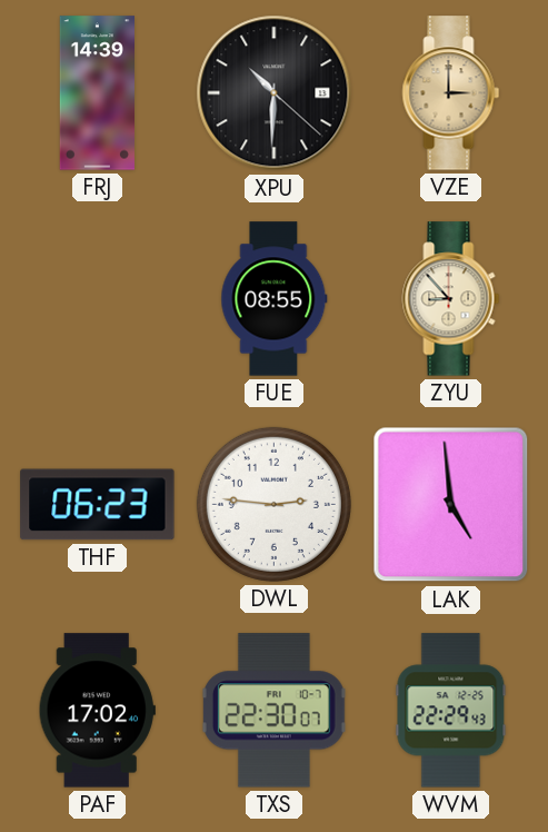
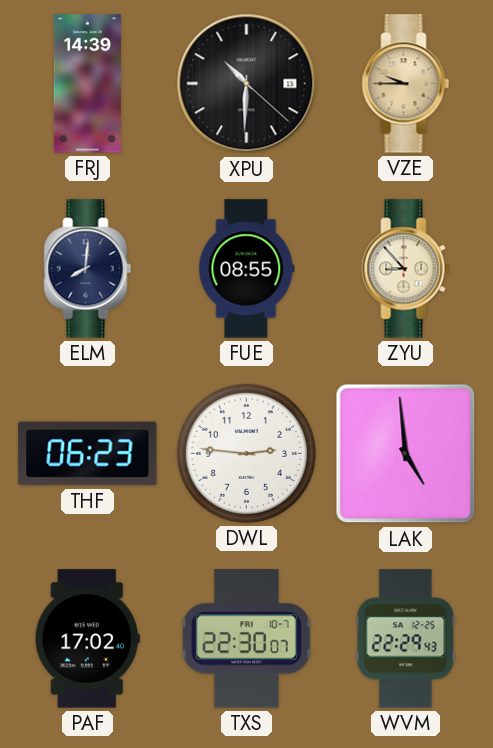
VZE: 3:00 -> 9:45
ELM: none -> 8:01
